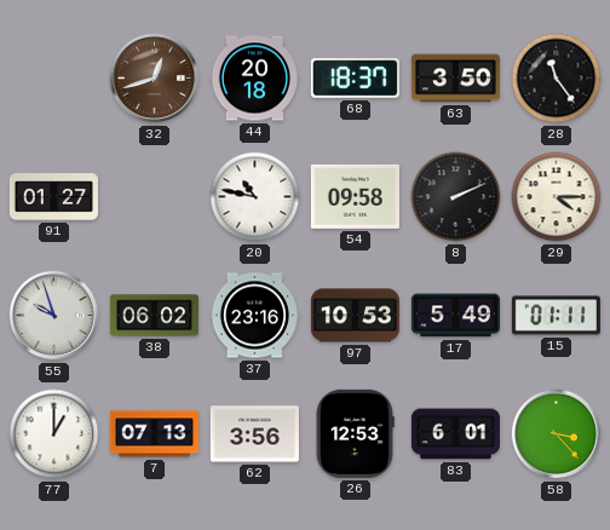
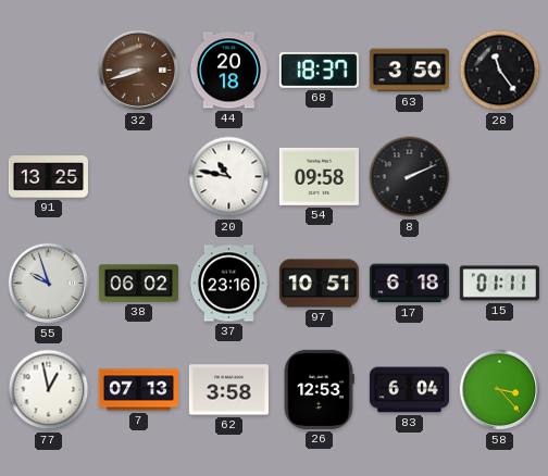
32: 12:42 -> 8:42
91: 01:27 -> 13:25
29: 4:15 -> none
97: 10:53 -> 10:51
17: 5:49 -> 6:18
77: 1:00 -> 12:58
62: 3:56 -> 3:58
83: 6:01 -> 6:04
